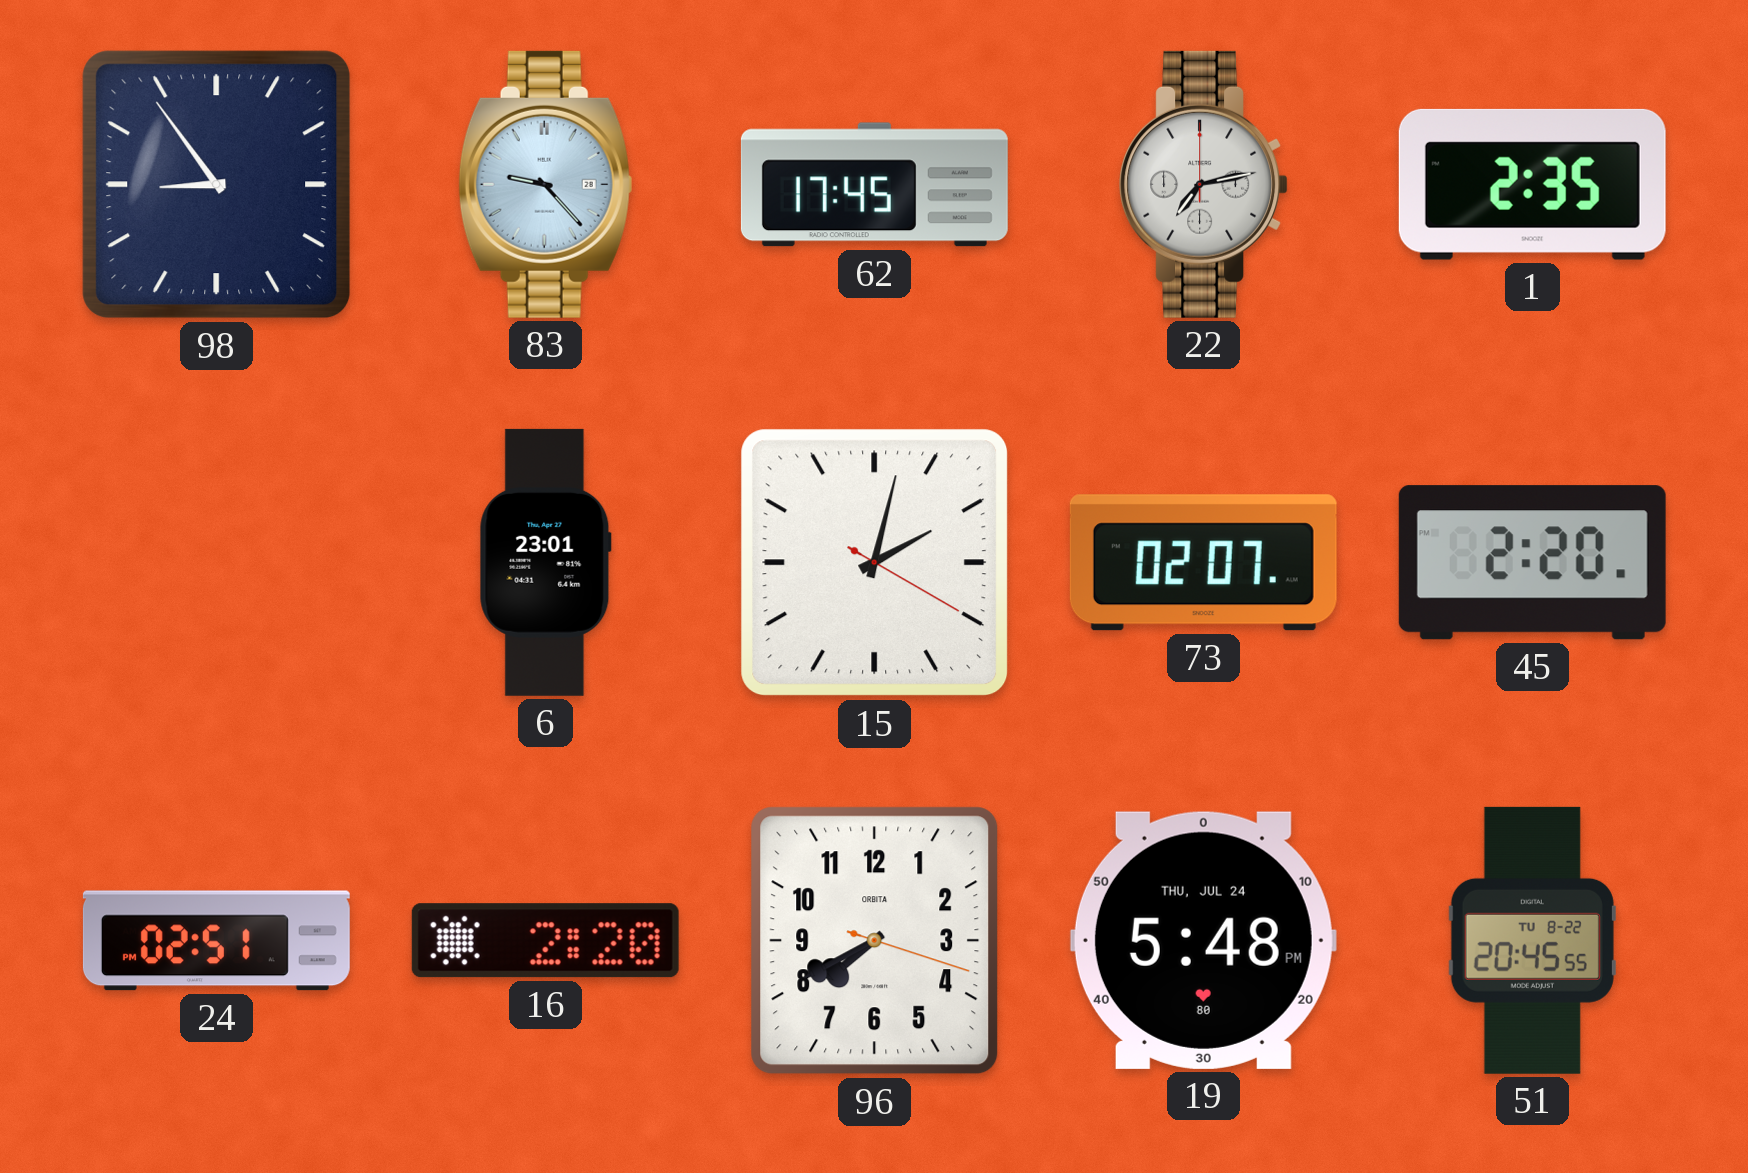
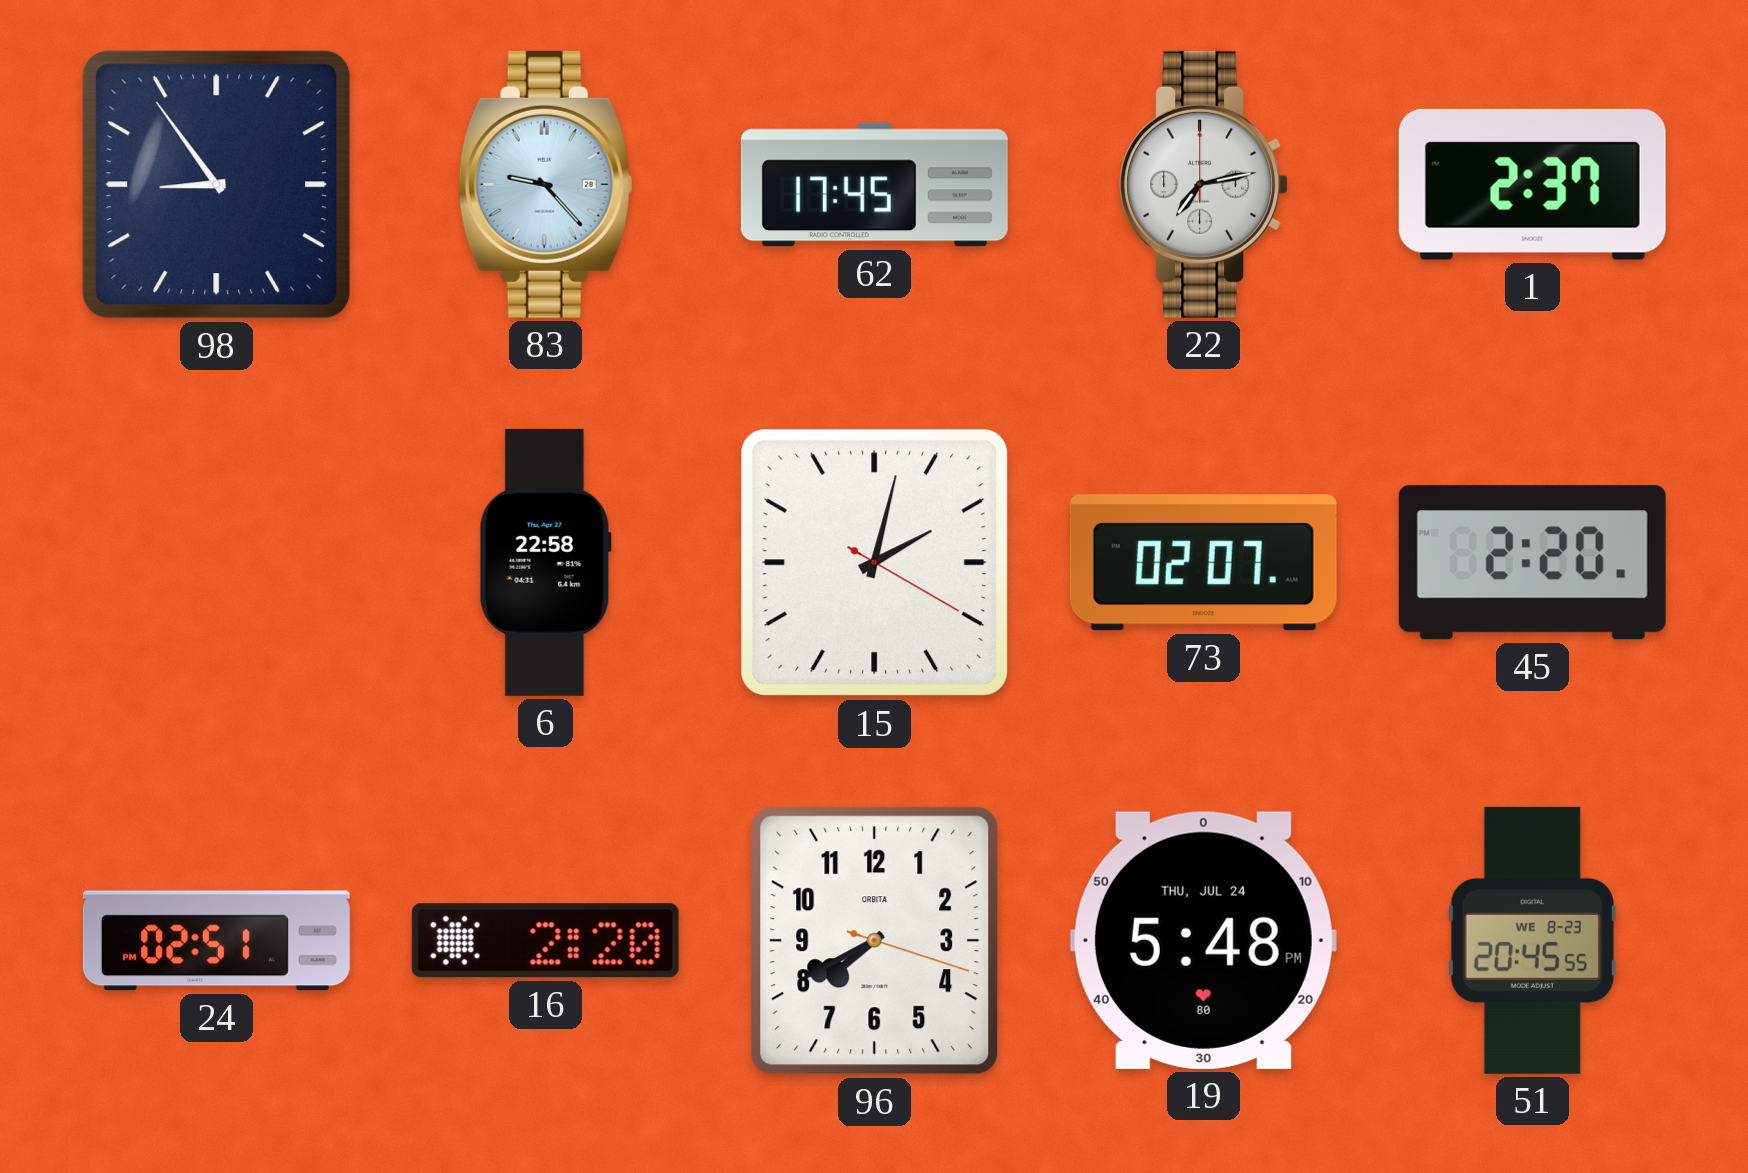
1: 2:35 -> 2:37
6: 23:01 -> 22:58
51 date: TU 8-22 -> WE 8-23
